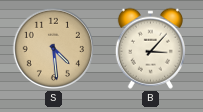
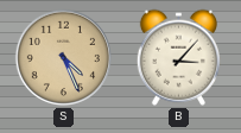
S: 4:29 -> 4:26
